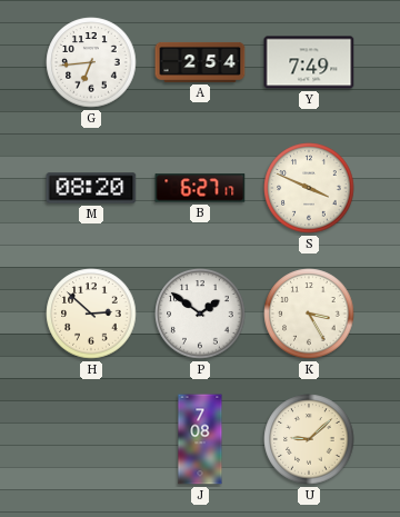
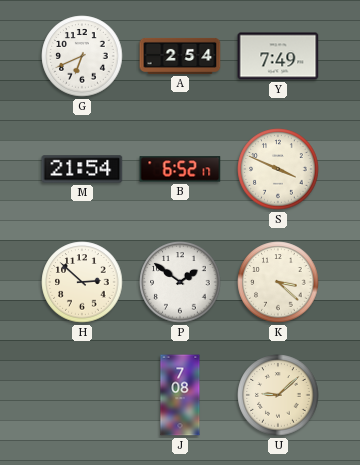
G: 6:44 -> 6:41
M: 08:20 -> 21:54
B: 6:27 -> 6:52
K: 3:25 -> 3:22
